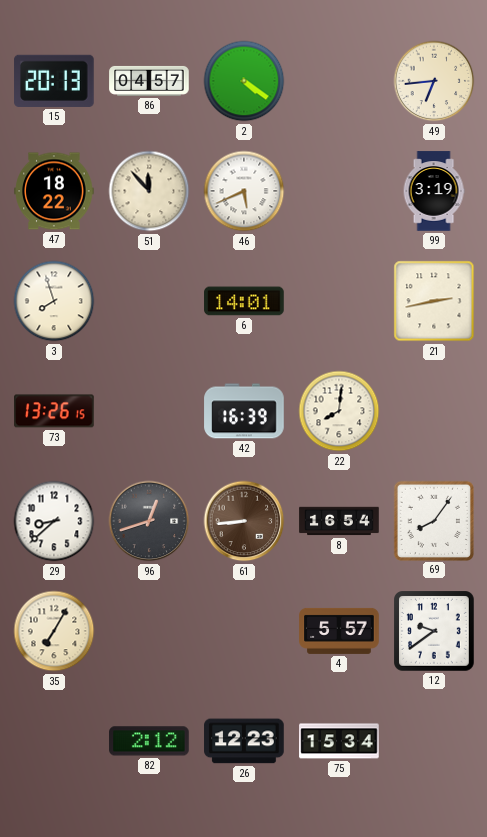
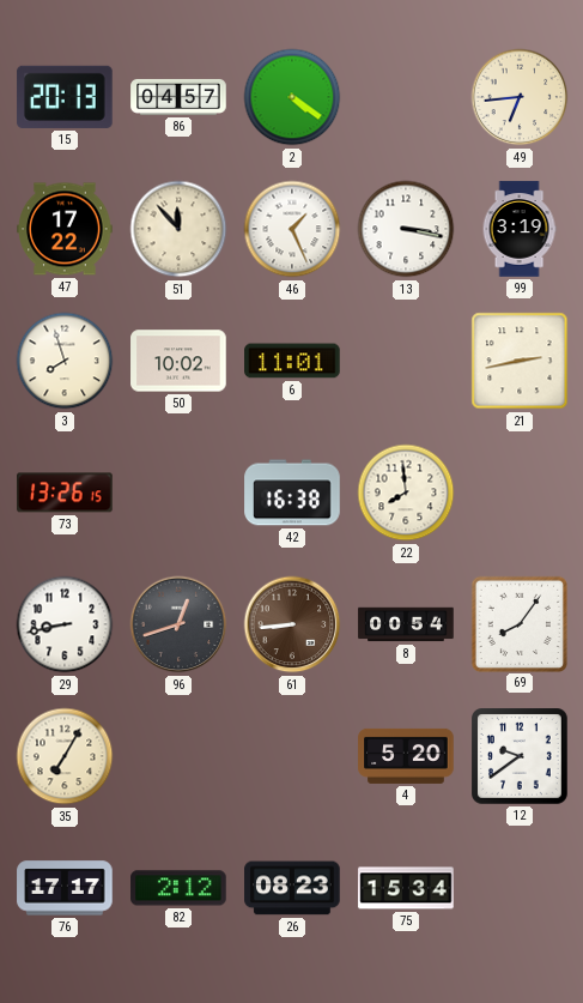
47: 18:22 -> 17:22
46: 5:41 -> 1:26
13: none -> 3:17
50: none -> 10:02
6: 14:01 -> 11:01
42: 16:39 -> 16:38
22: 8:01 -> 7:59
29: 8:38 -> 8:43
8: 16:54 -> 00:54
4: 5:57 -> 5:20
76: none -> 17:17
26: 12:23 -> 08:23
